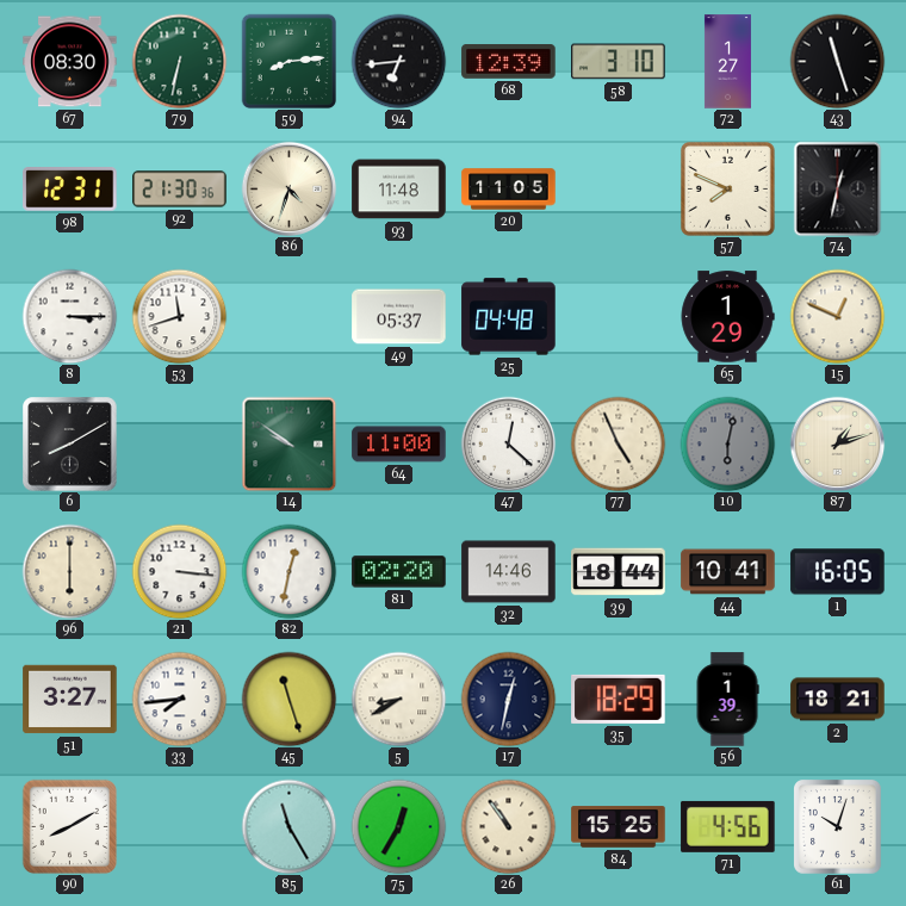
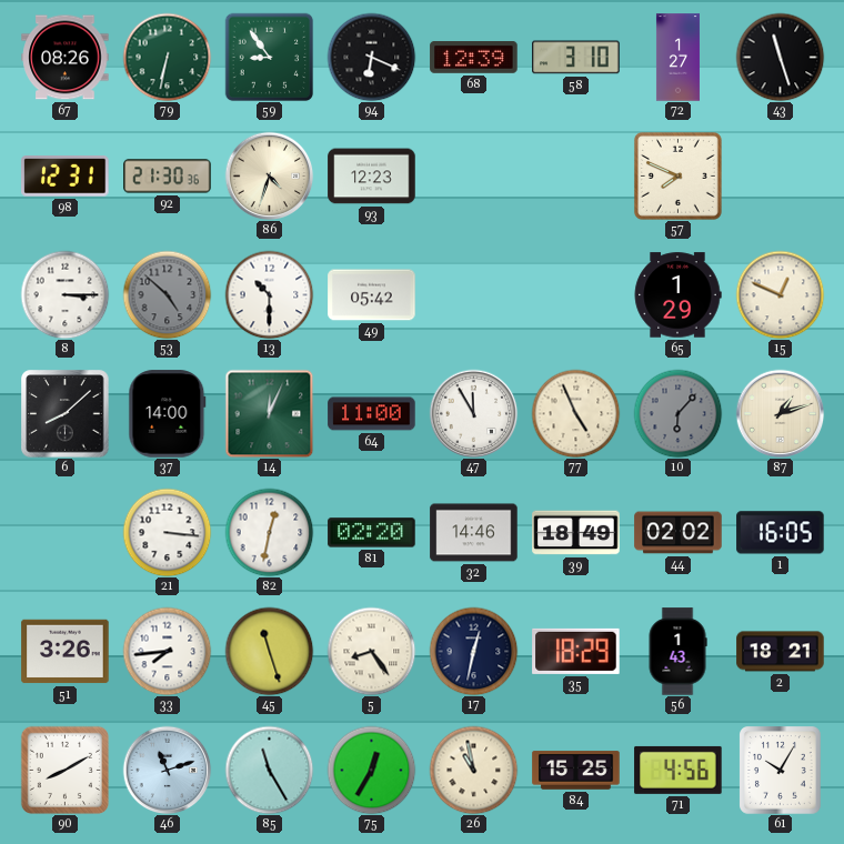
67: 08:30 -> 08:26
59: 8:14 -> 8:54
94: 6:44 -> 6:19
93: 11:48 -> 12:23
20: 11:05 -> none
74: 12:32 -> none
53: 11:42 -> 4:52
53 dial: white -> grey
13: none -> 10:30
49: 05:37 -> 05:42
25: 04:48 -> none
6: 8:10 -> 8:08
37: none -> 14:00
14: 9:51 -> 12:04
47: 12:22 -> 11:55
10: 6:02 -> 6:07
96: 6:00 -> none
39: 18:44 -> 18:49
44: 10:41 -> 02:02
51: 3:27 -> 3:26
5: 8:40 -> 8:24
56: 1:39 -> 1:43
46: none -> 11:12
26: 10:54 -> 10:58
61: 10:03 -> 10:05
